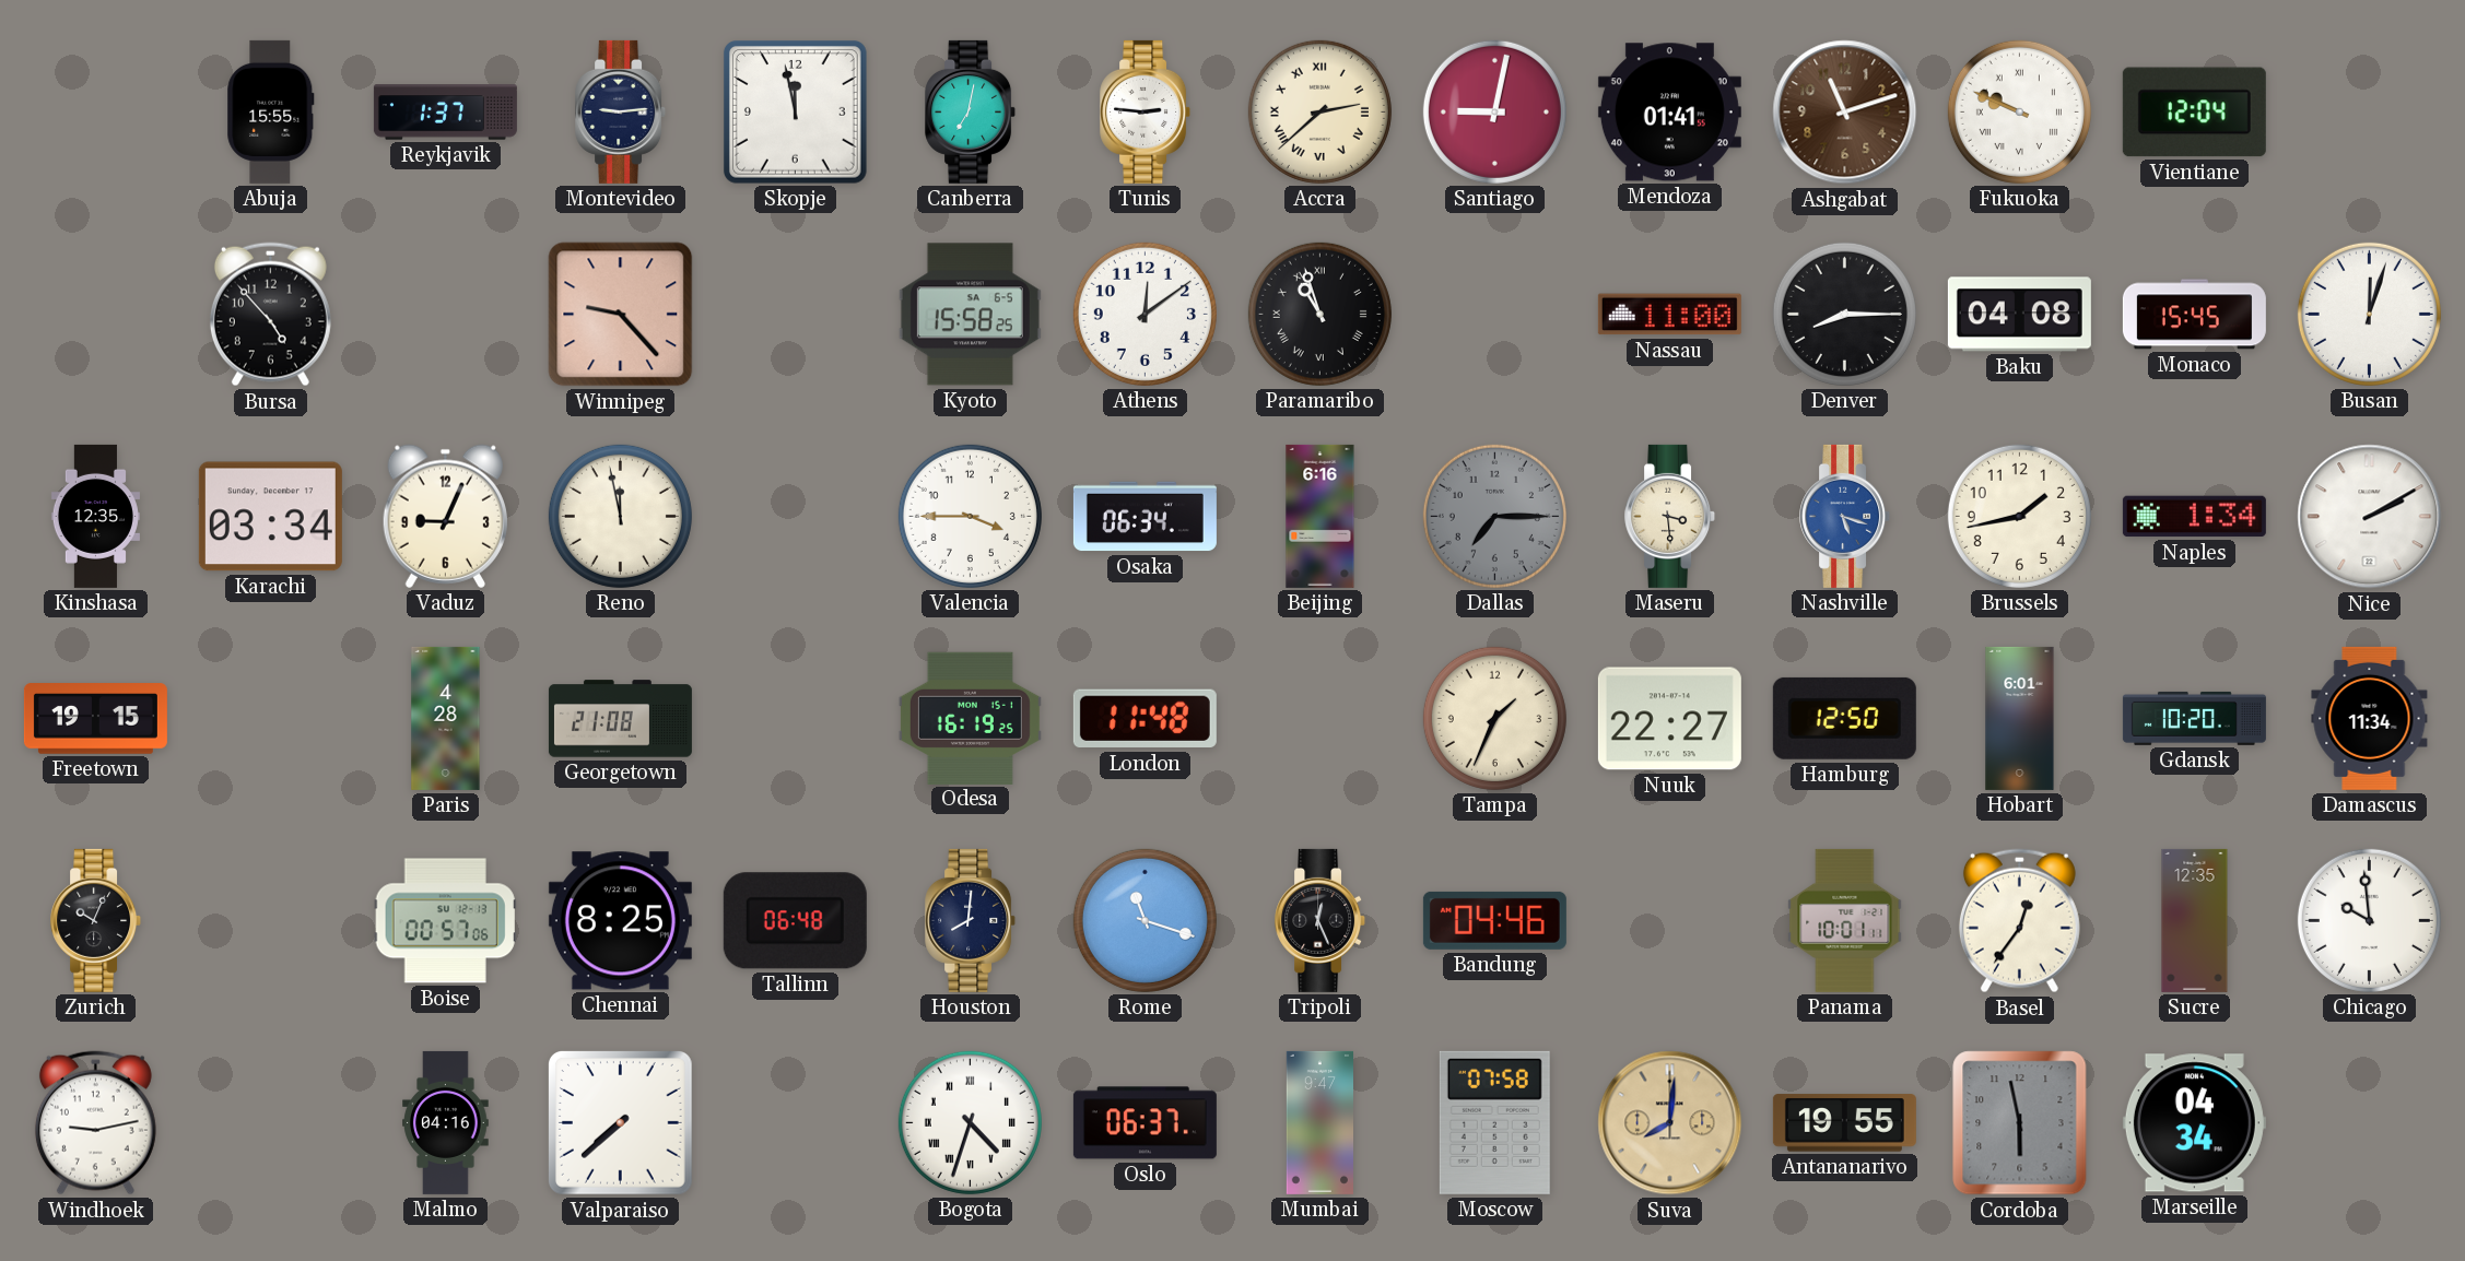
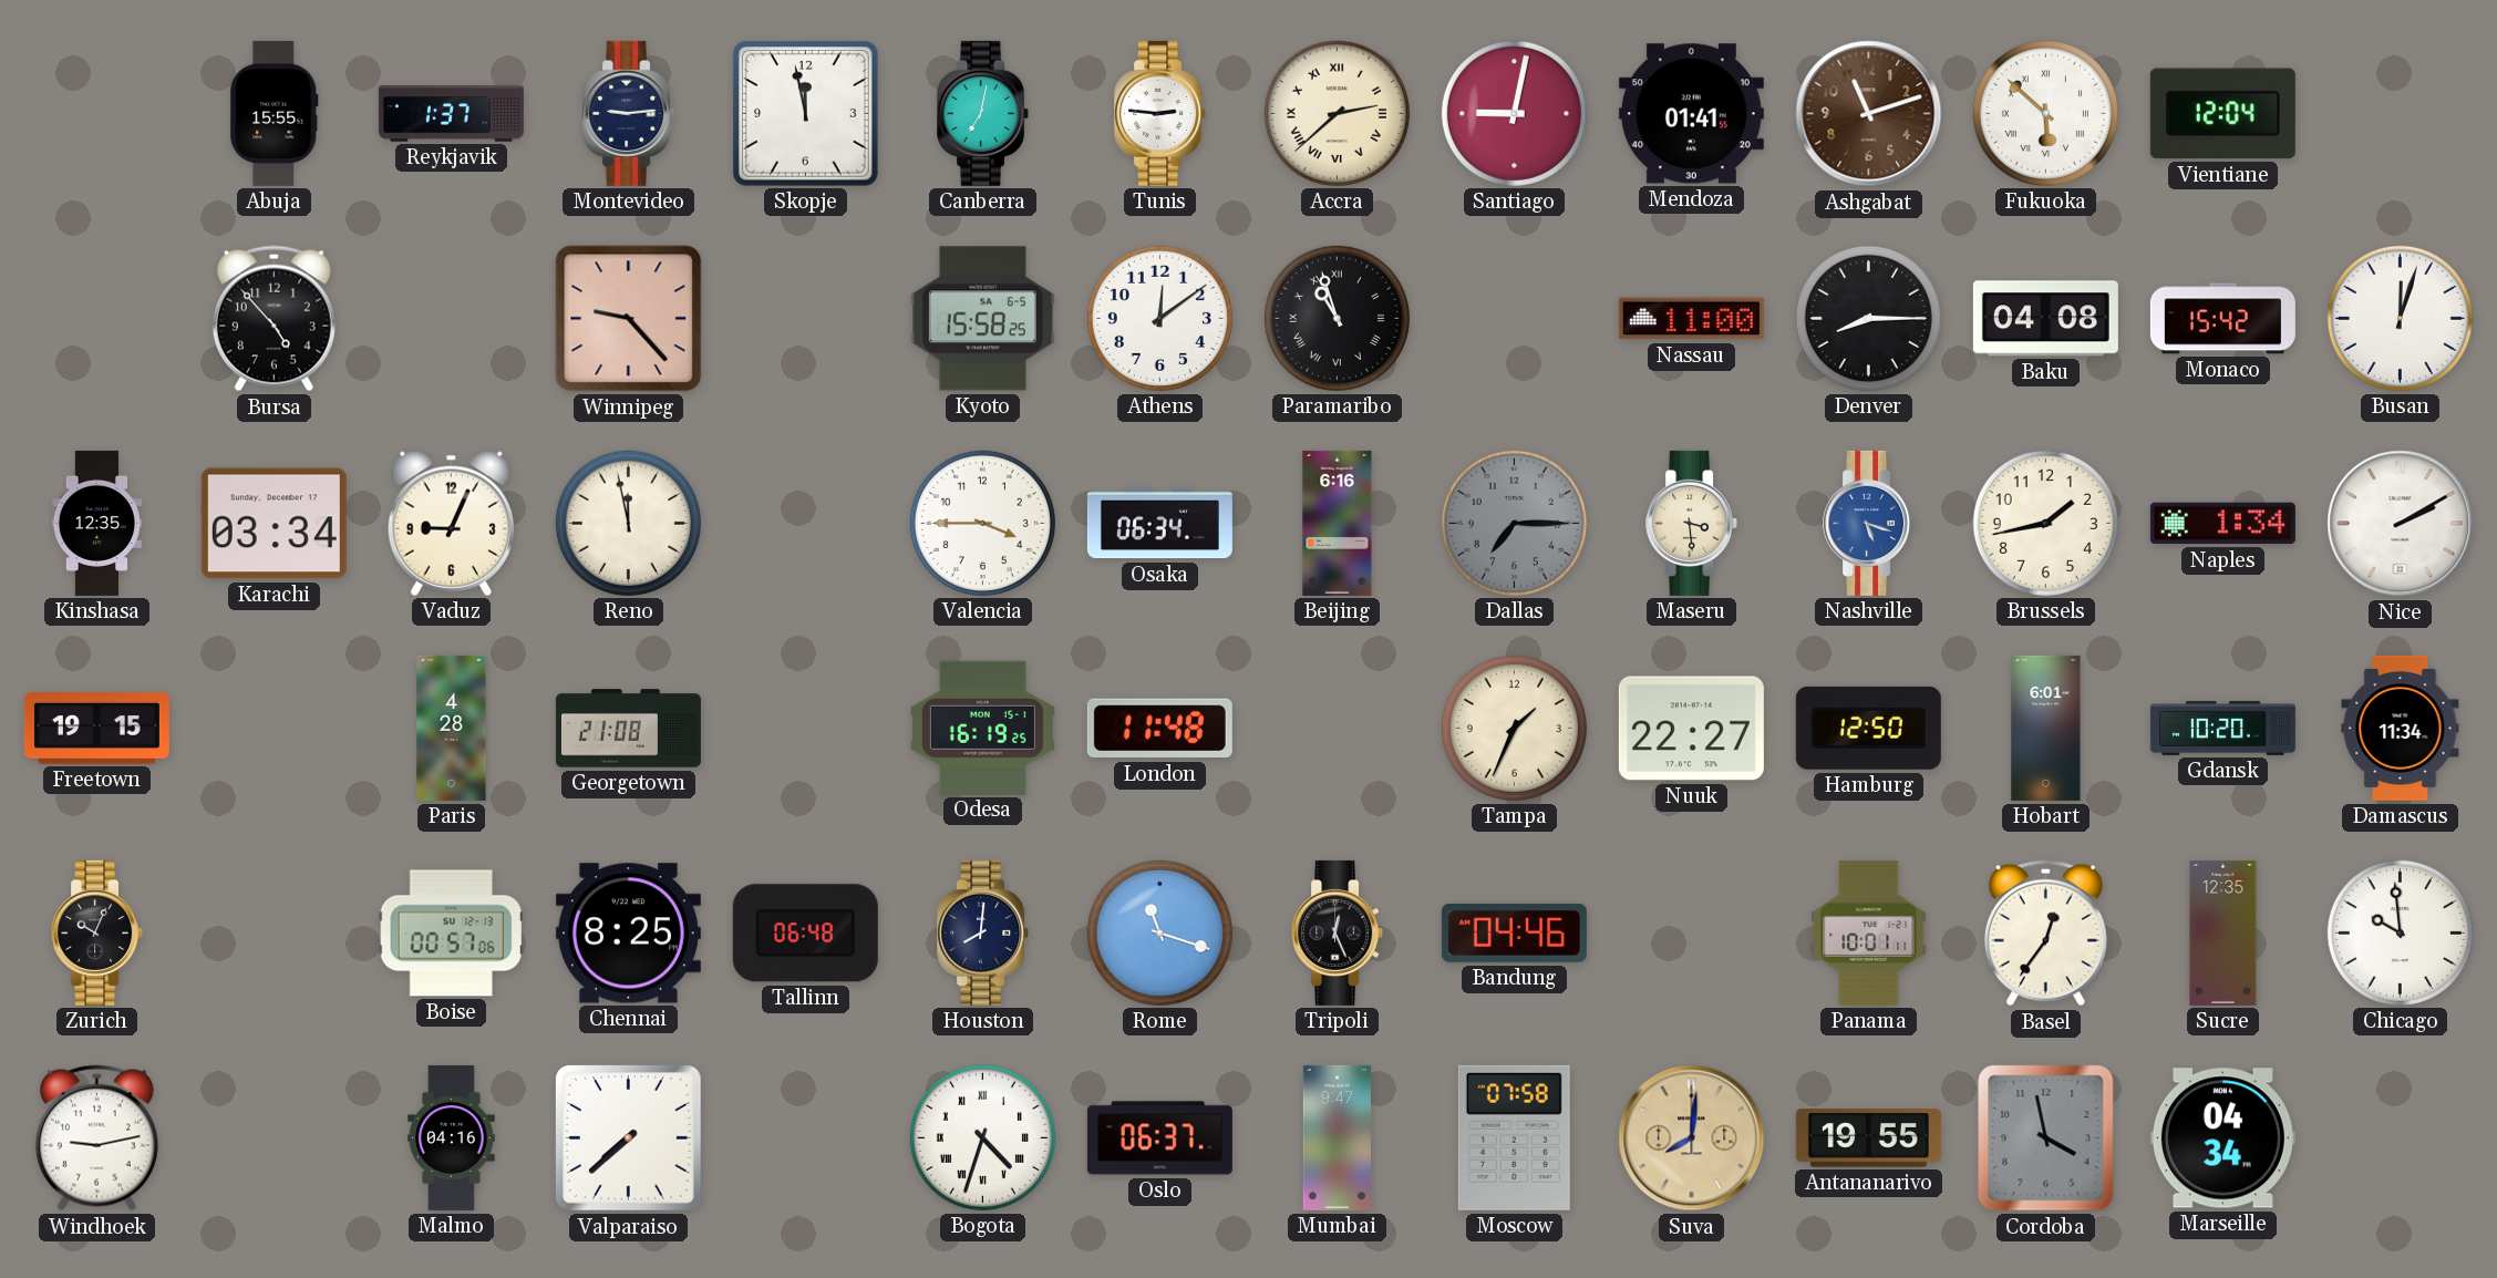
Fukuoka: 9:49 -> 5:52
Monaco: 15:45 -> 15:42
Cordoba: 5:58 -> 3:58
